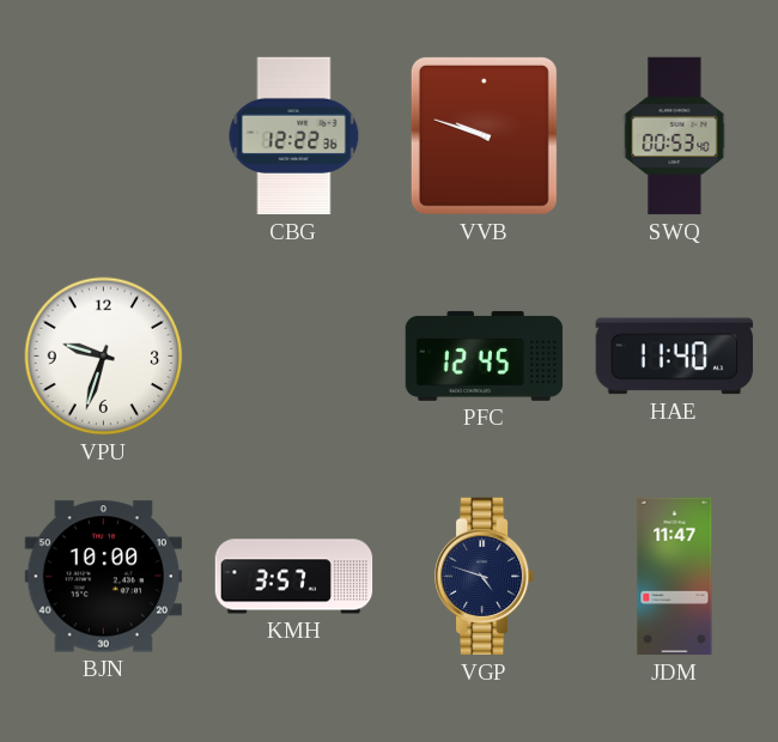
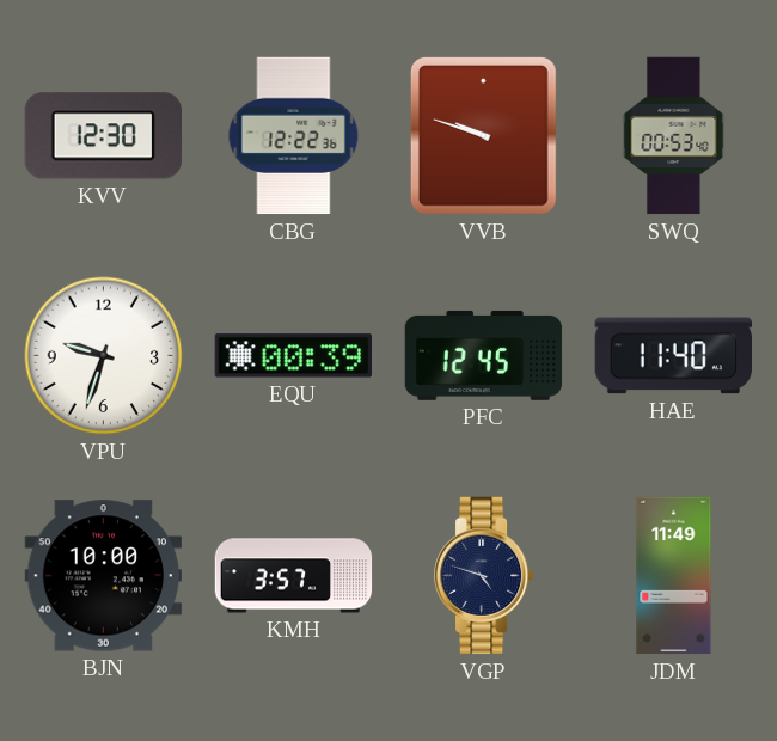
KVV: none -> 12:30
EQU: none -> 00:39
JDM: 11:47 -> 11:49
